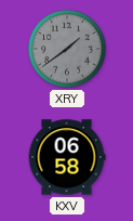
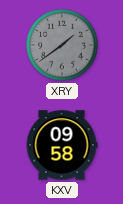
KXV: 06:58 -> 09:58
